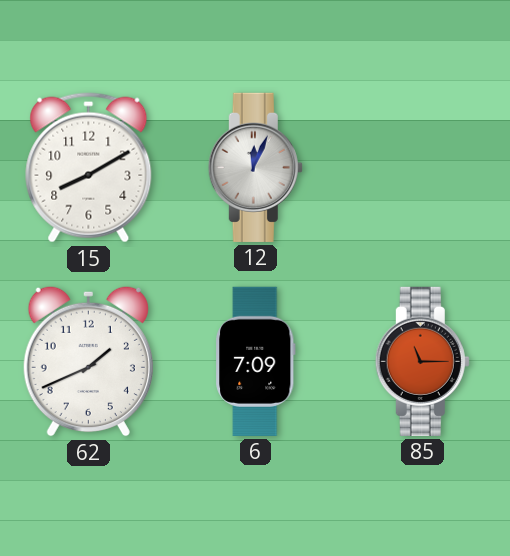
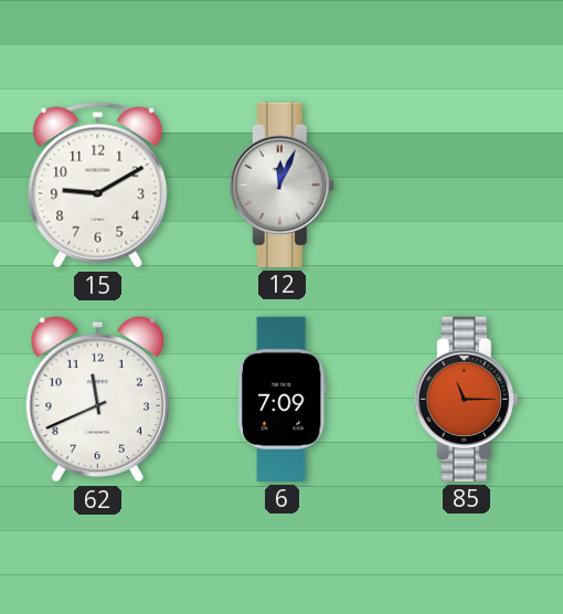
15: 8:10 -> 9:10
62: 1:41 -> 11:41
